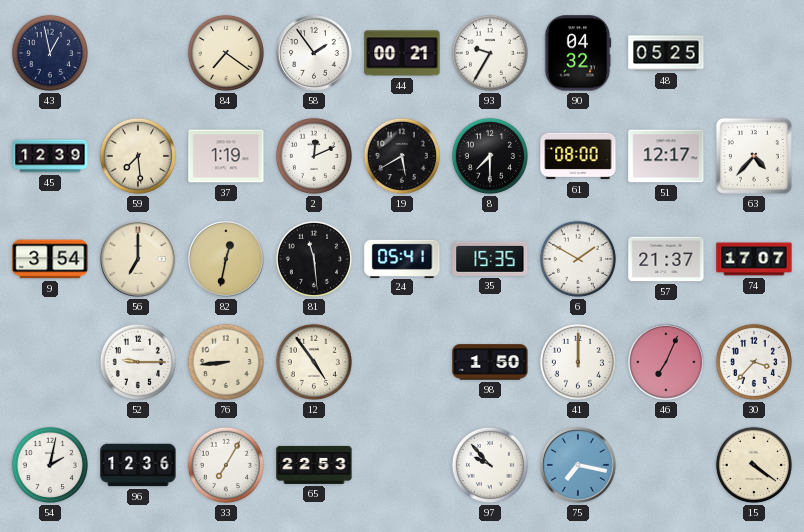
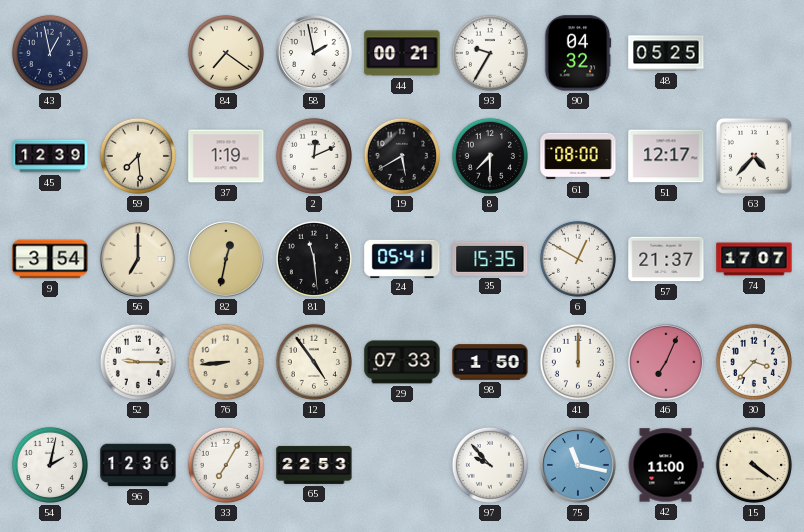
58: 1:54 -> 1:58
6: 1:50 -> 12:50
29: none -> 07:33
75: 7:17 -> 11:17
42: none -> 11:00
